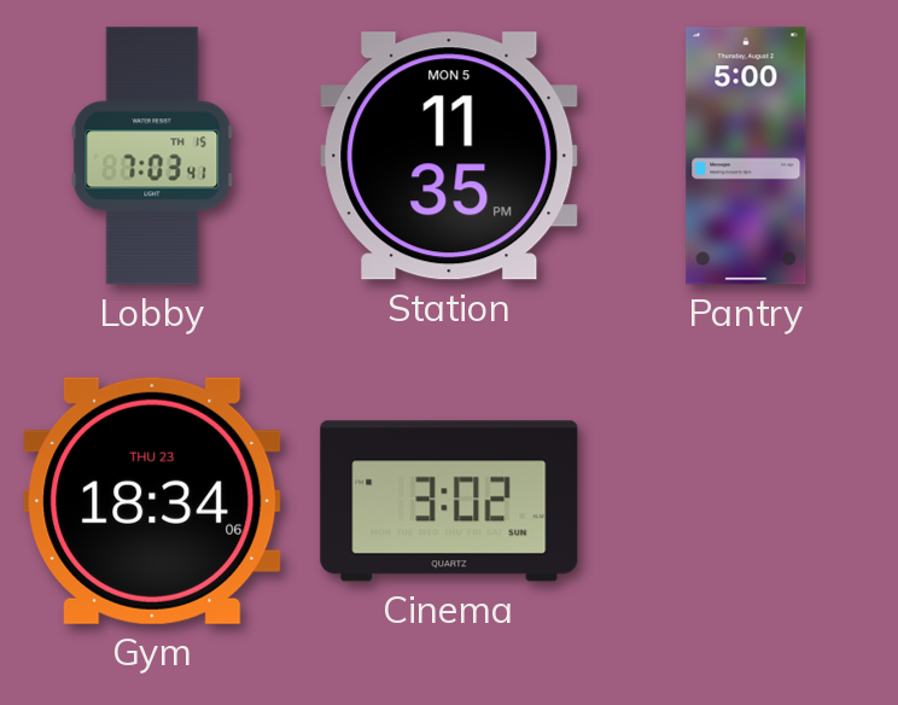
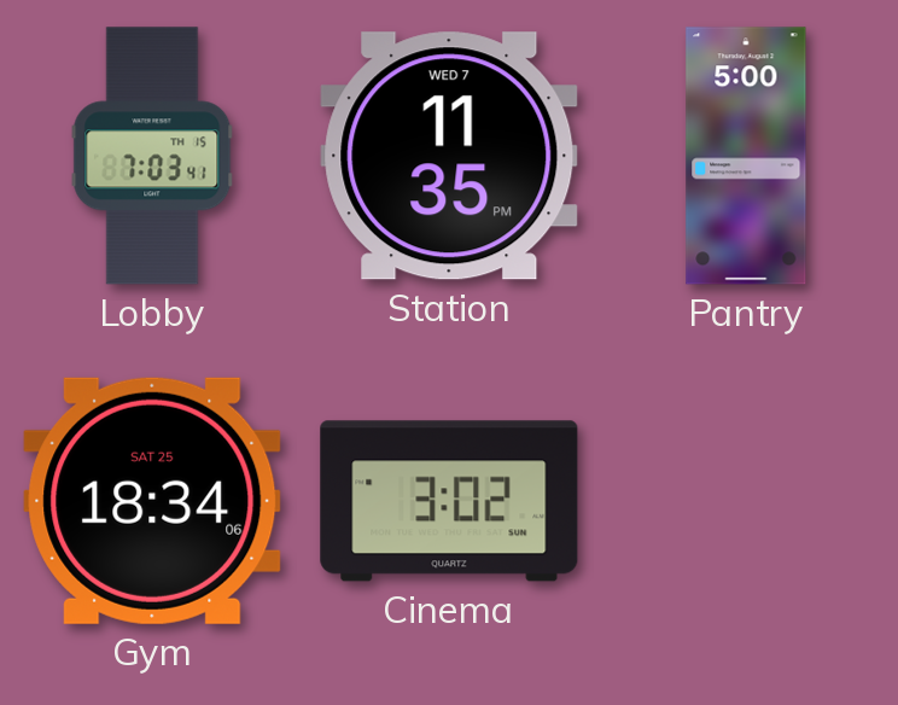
Station date: MON 5 -> WED 7
Gym date: THU 23 -> SAT 25
